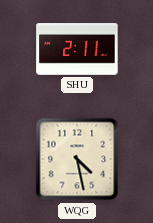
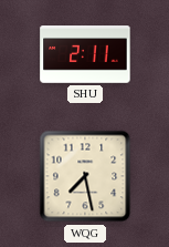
WQG: 4:28 -> 7:28
